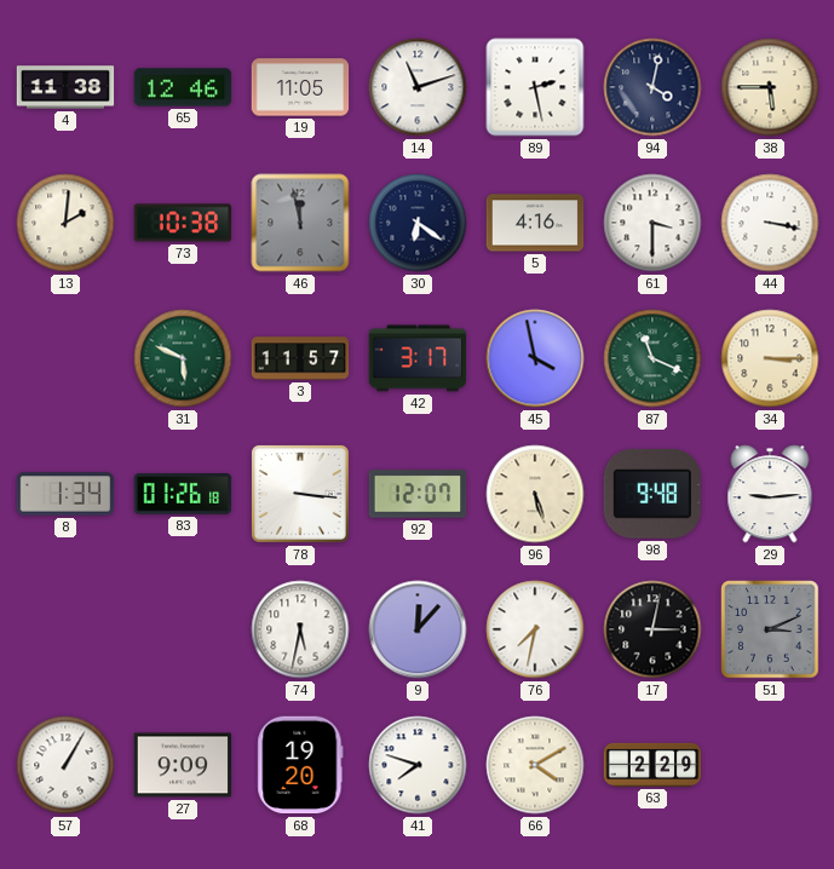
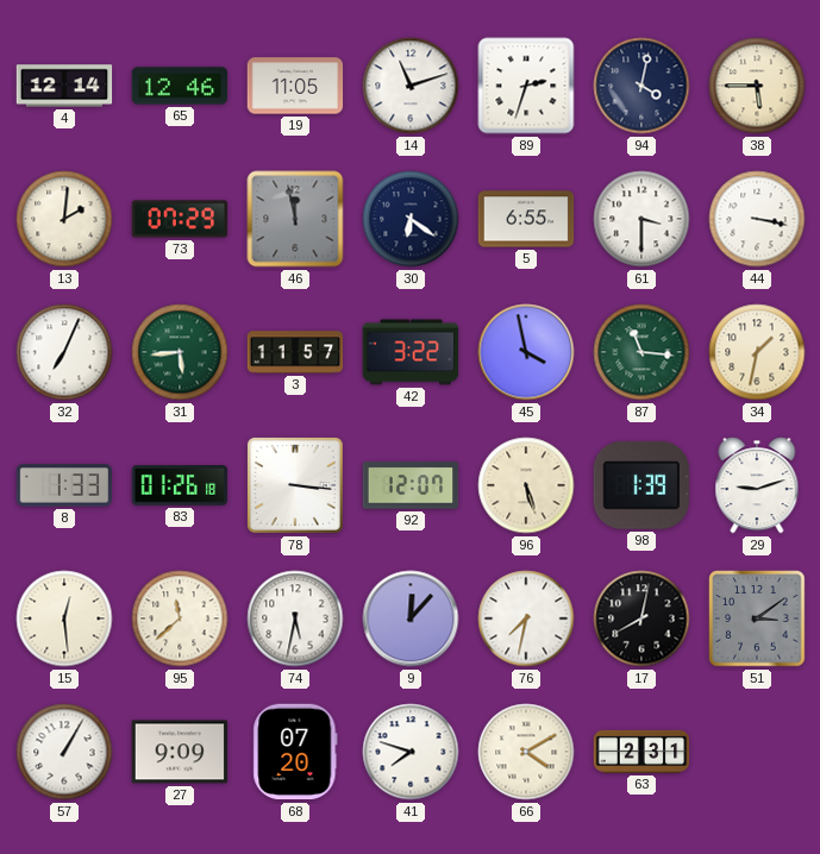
4: 11:38 -> 12:14
89: 2:28 -> 2:33
73: 10:38 -> 07:29
5: 4:16 -> 6:55
32: none -> 7:04
31: 5:49 -> 5:44
42: 3:17 -> 3:22
87: 11:19 -> 11:16
34: 3:15 -> 1:32
8: 1:34 -> 1:33
98: 9:48 -> 1:39
29: 9:14 -> 9:12
15: none -> 12:29
95: none -> 11:38
17: 3:02 -> 8:02
51: 3:11 -> 3:09
68: 19:20 -> 07:20
63: 2:29 -> 2:31
